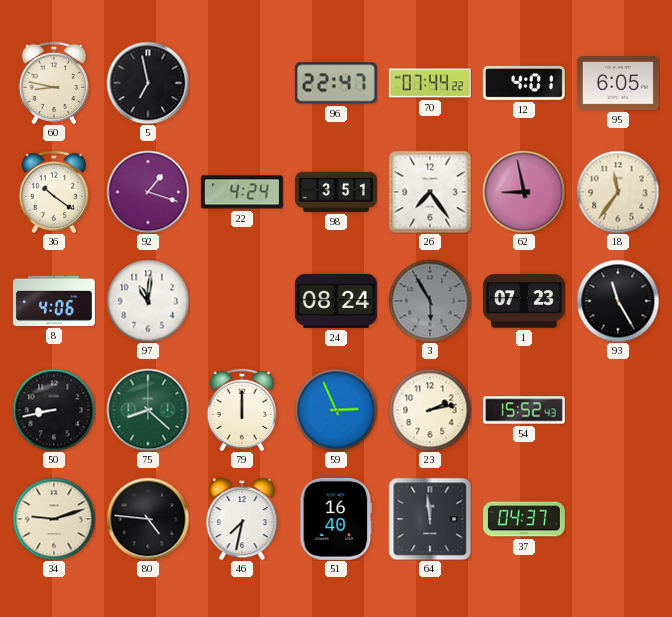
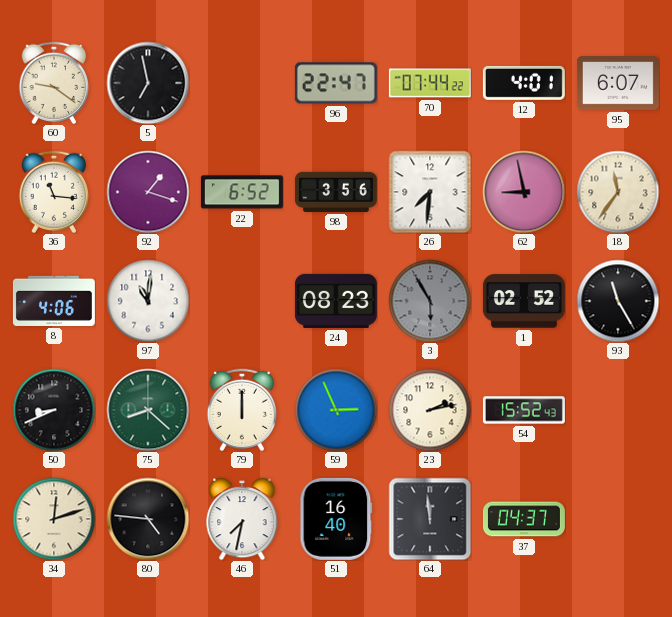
60: 8:47 -> 9:21
95: 6:05 -> 6:07
36: 10:21 -> 11:16
22: 4:24 -> 6:52
98: 3:51 -> 3:56
26: 7:24 -> 7:31
24: 08:24 -> 08:23
1: 07:23 -> 02:52
50: 8:43 -> 8:41
34: 9:12 -> 12:12
